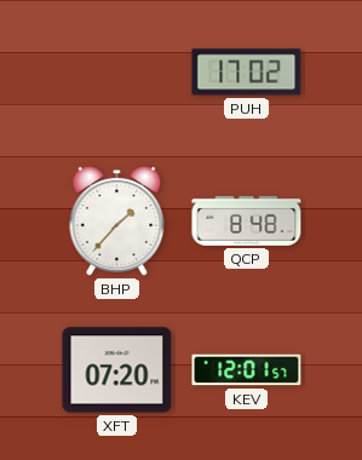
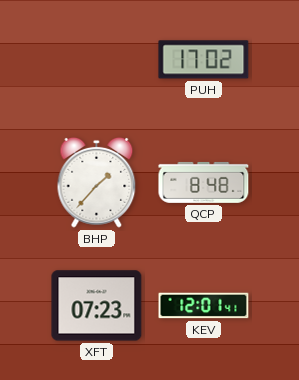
XFT: 07:20 -> 07:23
KEV: 12:01:57 -> 12:01:41
